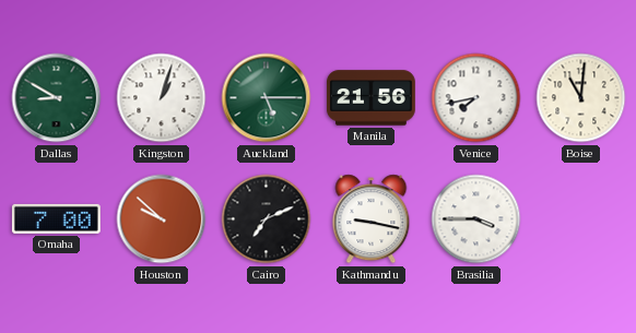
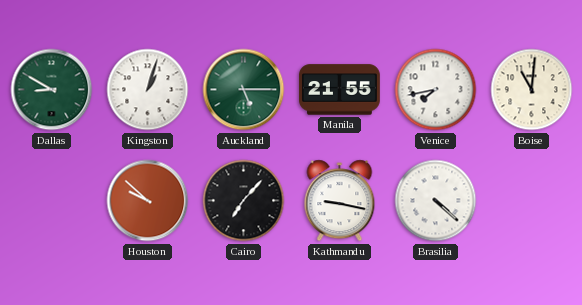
Manila: 21:56 -> 21:55
Omaha: 7:00 -> none
Cairo: 7:11 -> 7:07
Brasilia: 3:45 -> 4:22
